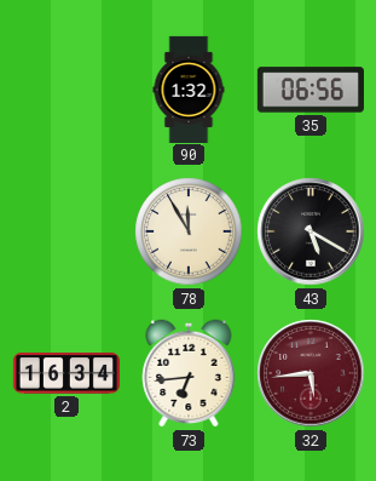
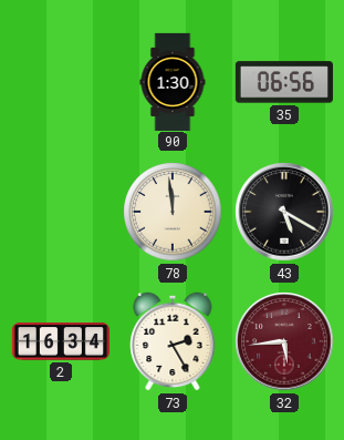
90: 1:32 -> 1:30
78: 11:55 -> 11:59
73: 6:44 -> 2:25
